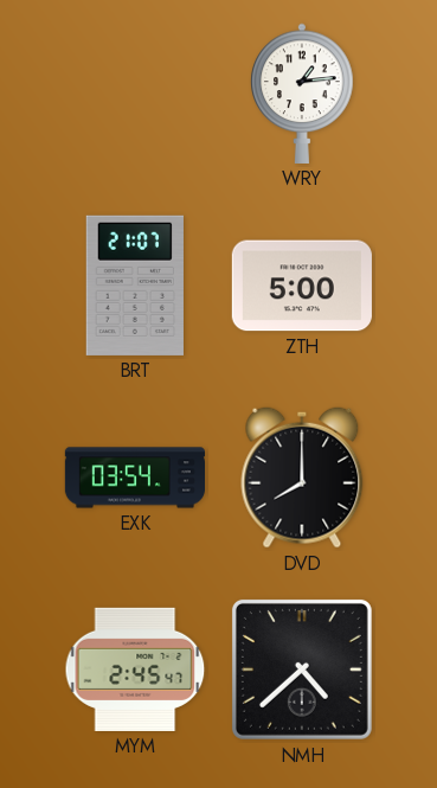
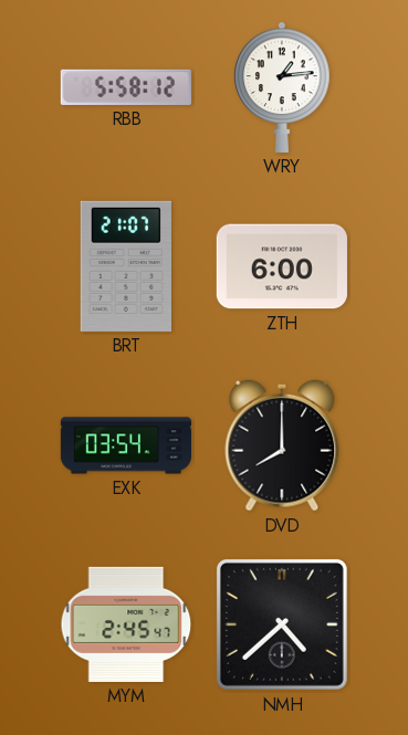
RBB: none -> 5:58
ZTH: 5:00 -> 6:00
